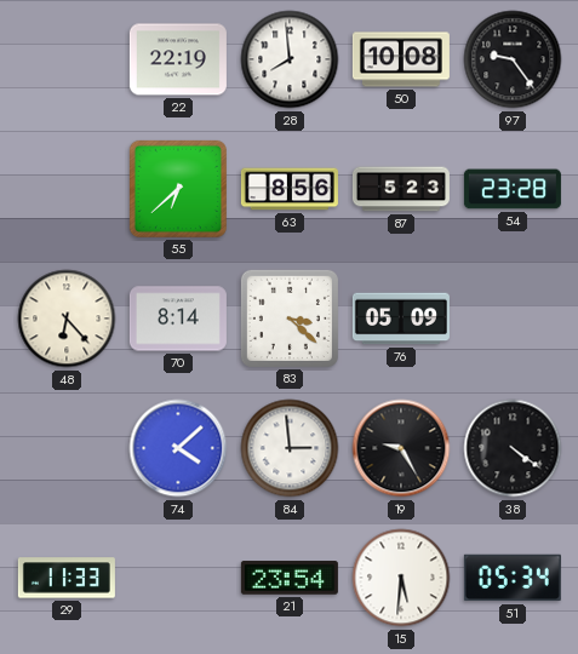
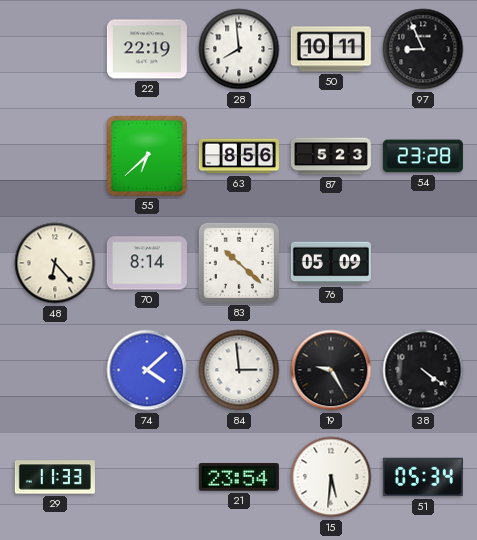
50: 10:08 -> 10:11
97: 9:24 -> 8:56
83: 3:22 -> 10:22
